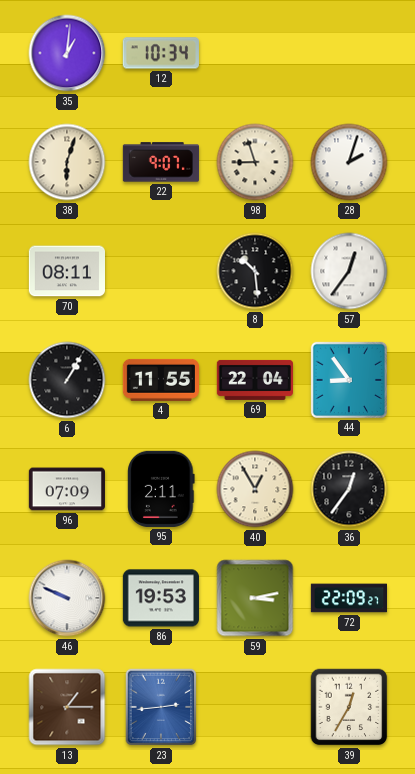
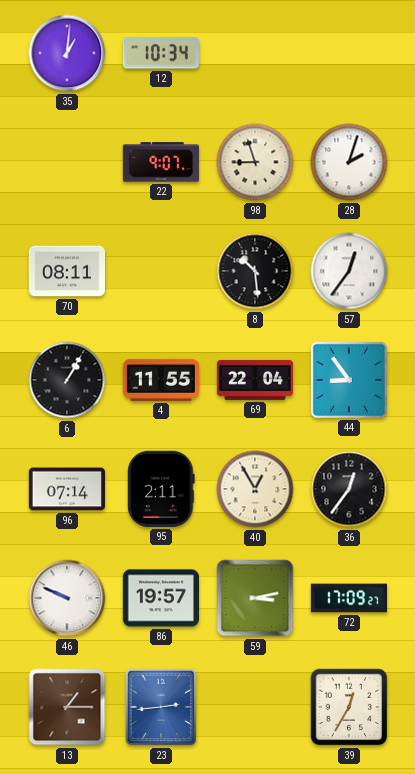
38: 6:03 -> none
96: 07:09 -> 07:14
86: 19:53 -> 19:57
72: 22:09 -> 17:09
